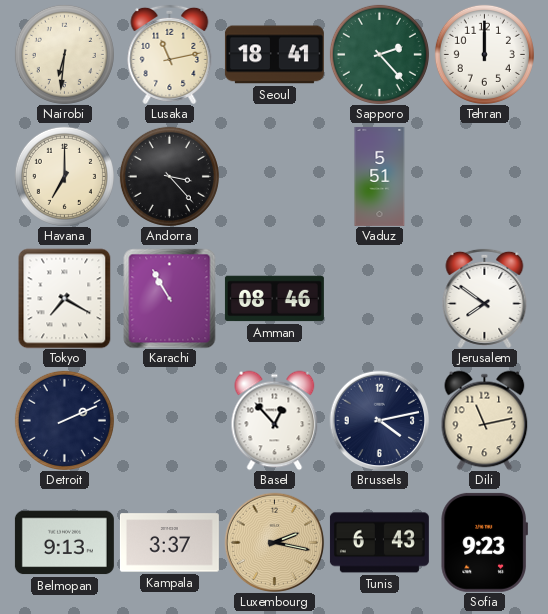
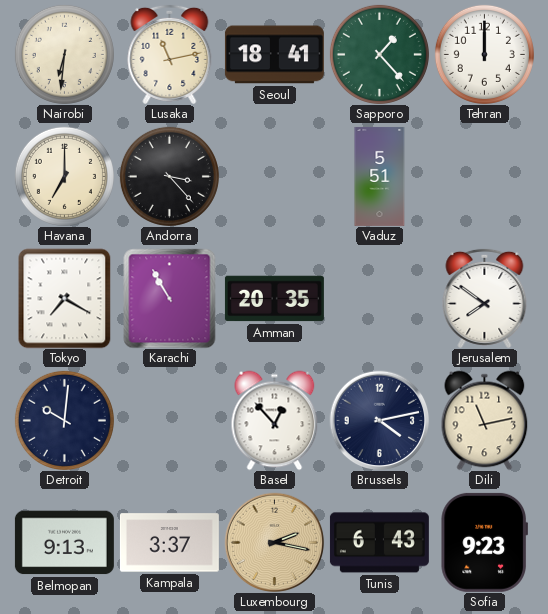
Sapporo: 2:23 -> 1:23
Amman: 08:46 -> 20:35
Detroit: 2:11 -> 10:01
